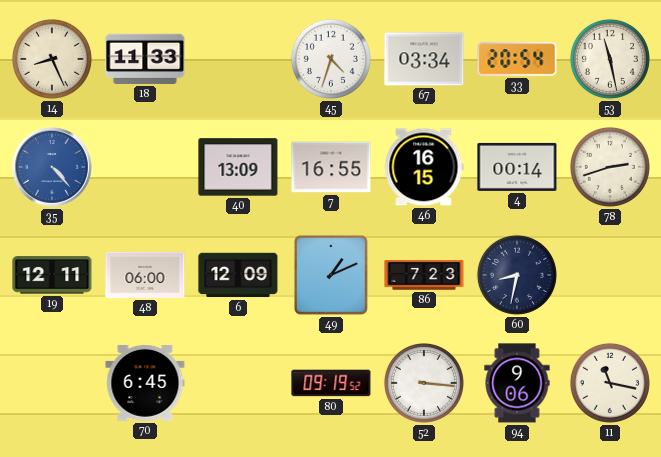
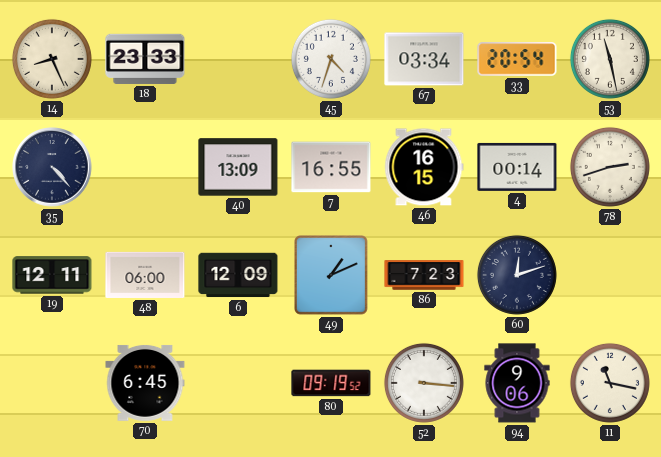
18: 11:33 -> 23:33
35 dial: blue -> navy
60: 8:32 -> 12:12
